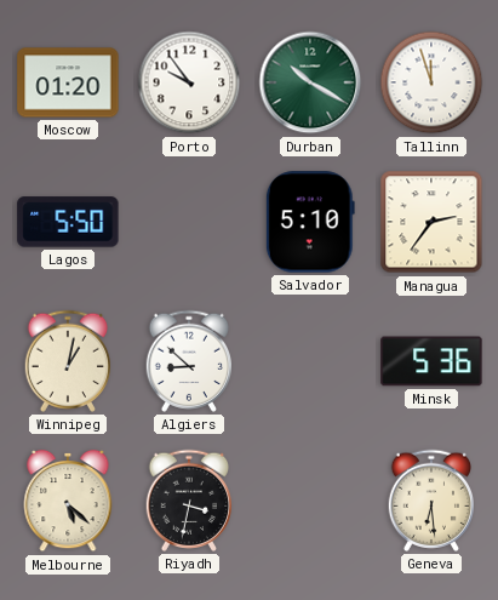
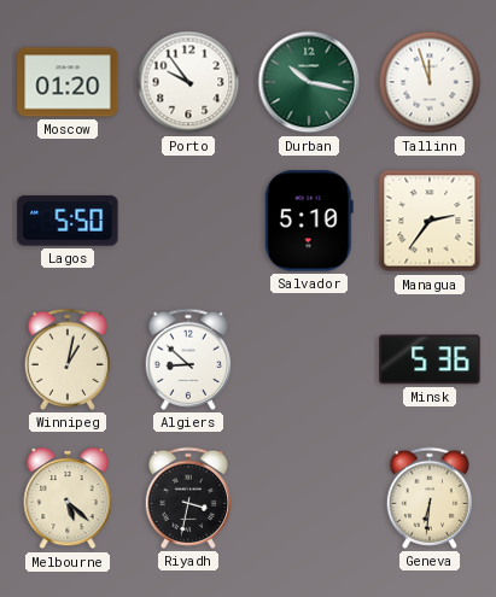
Durban: 10:20 -> 10:17
Geneva: 6:29 -> 6:31
